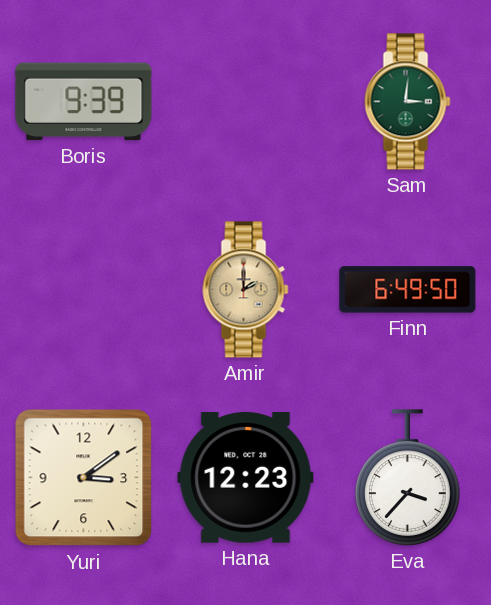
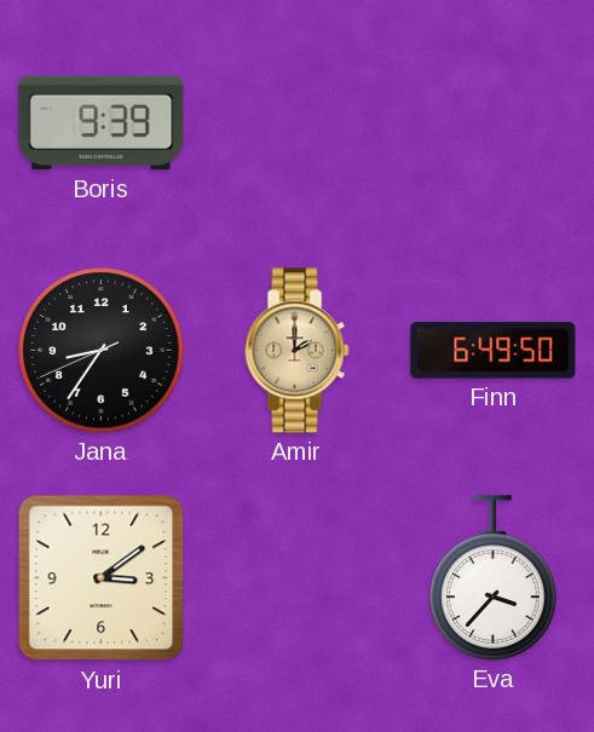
Sam: 3:01 -> none
Jana: none -> 8:35
Hana: 12:23 -> none
